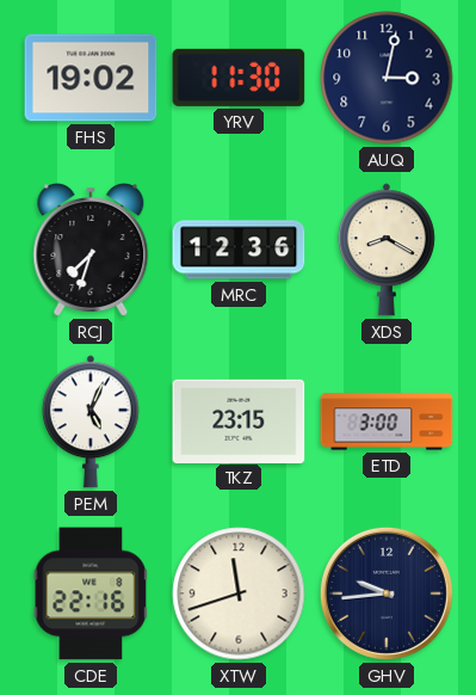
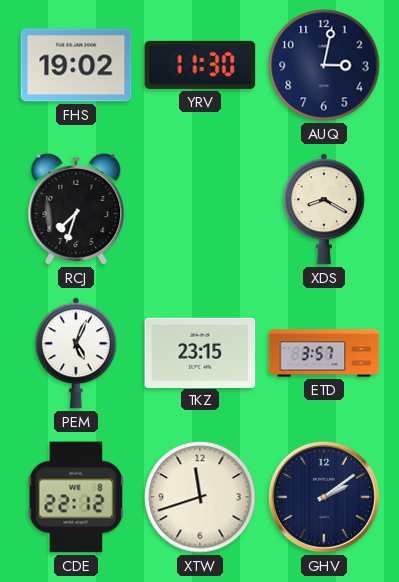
MRC: 12:36 -> none
ETD: 3:00 -> 3:57
CDE: 22:16 -> 22:12
GHV: 9:44 -> 2:09
